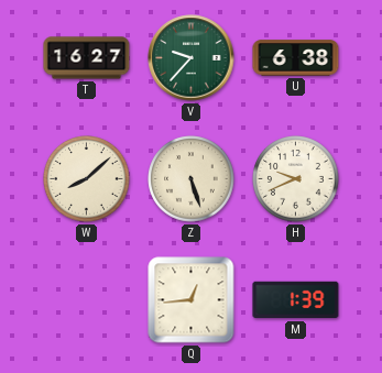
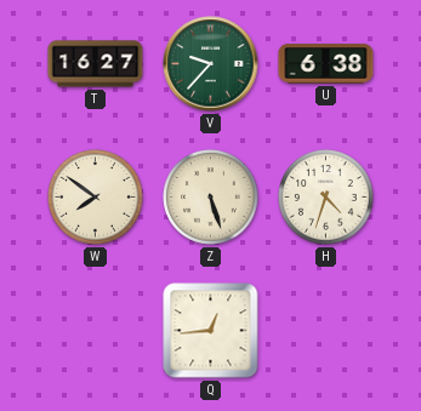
W: 8:08 -> 7:51
H: 9:41 -> 4:33
M: 1:39 -> none
